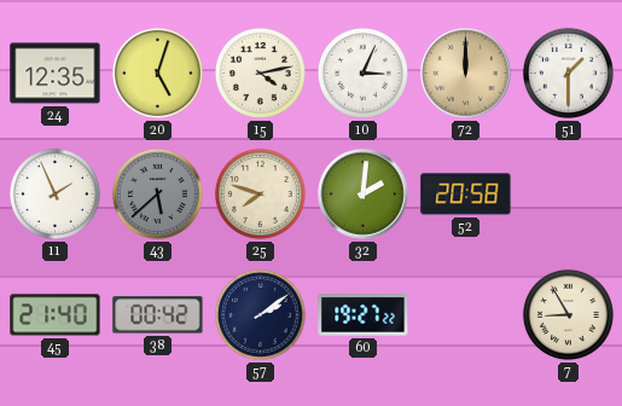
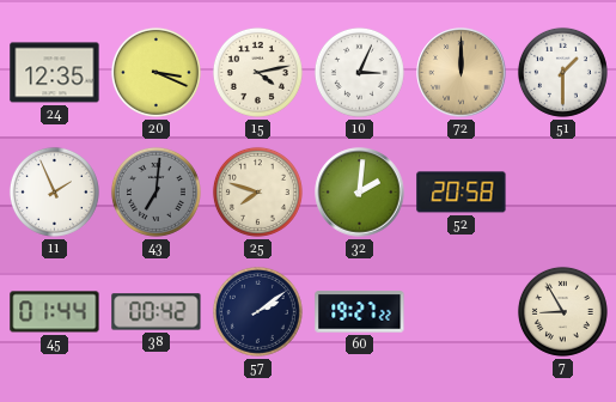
20: 5:03 -> 3:19
43: 5:38 -> 7:01
45: 21:40 -> 01:44
